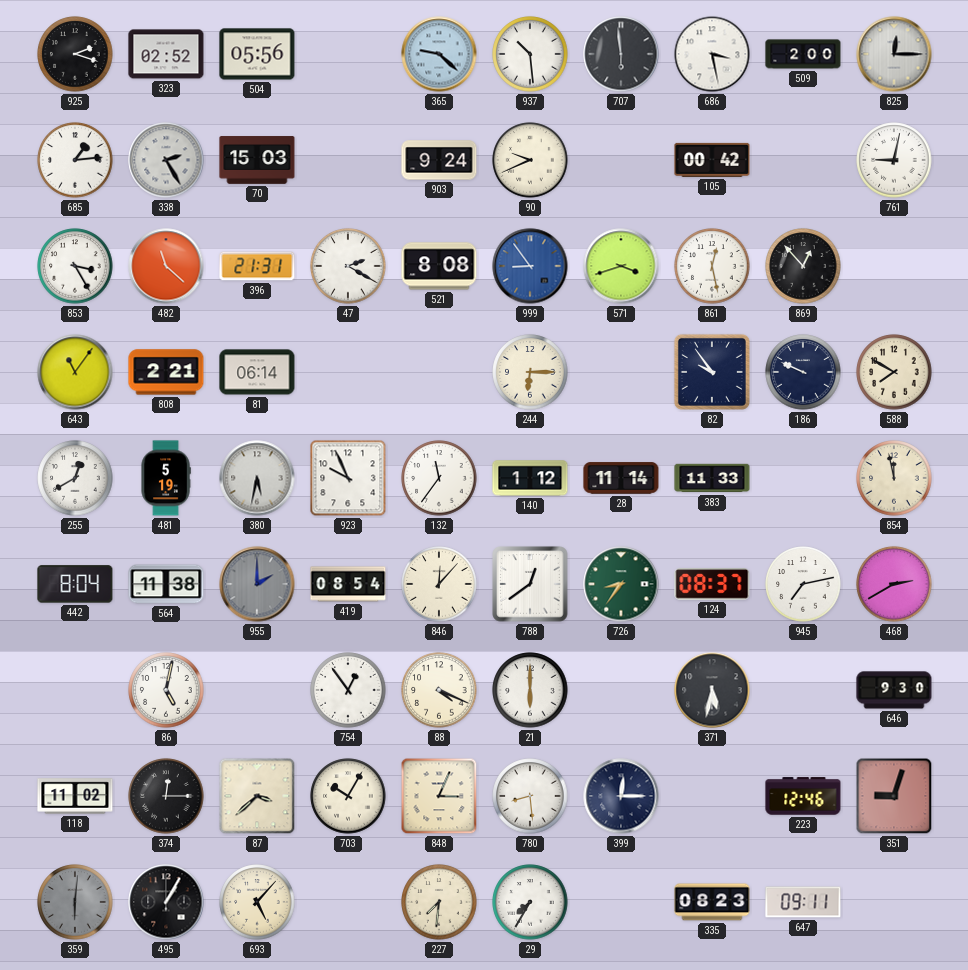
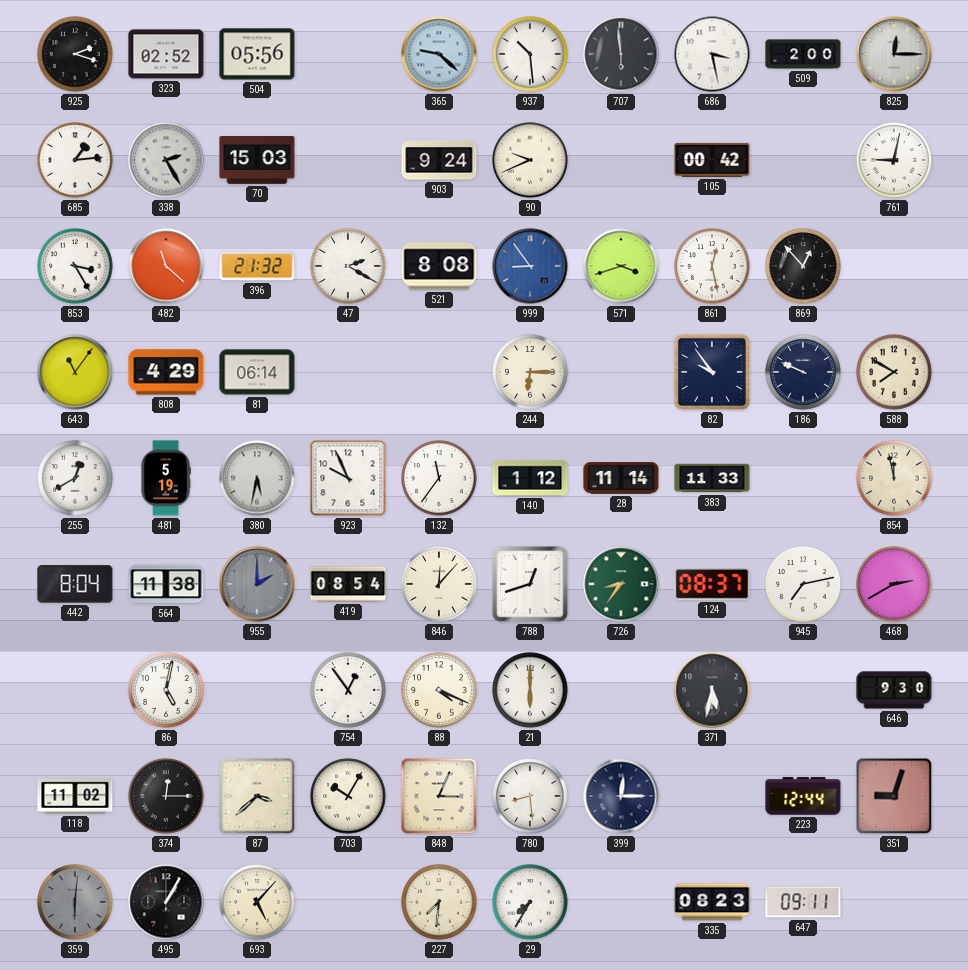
396: 21:31 -> 21:32
808: 2:21 -> 4:29
788: 12:39 -> 12:42
223: 12:46 -> 12:44
